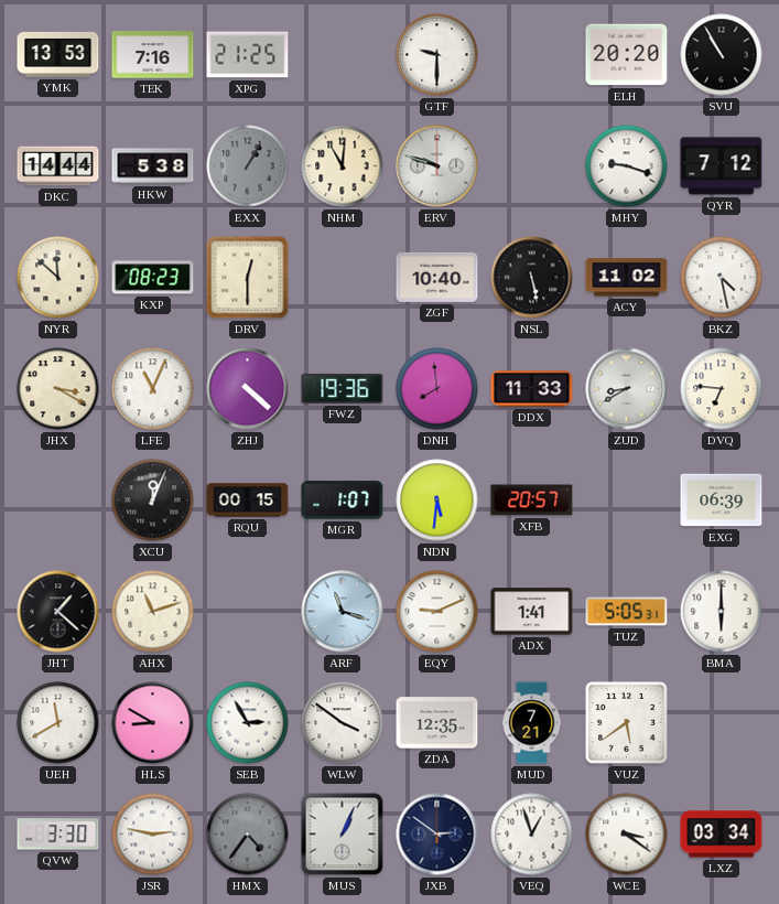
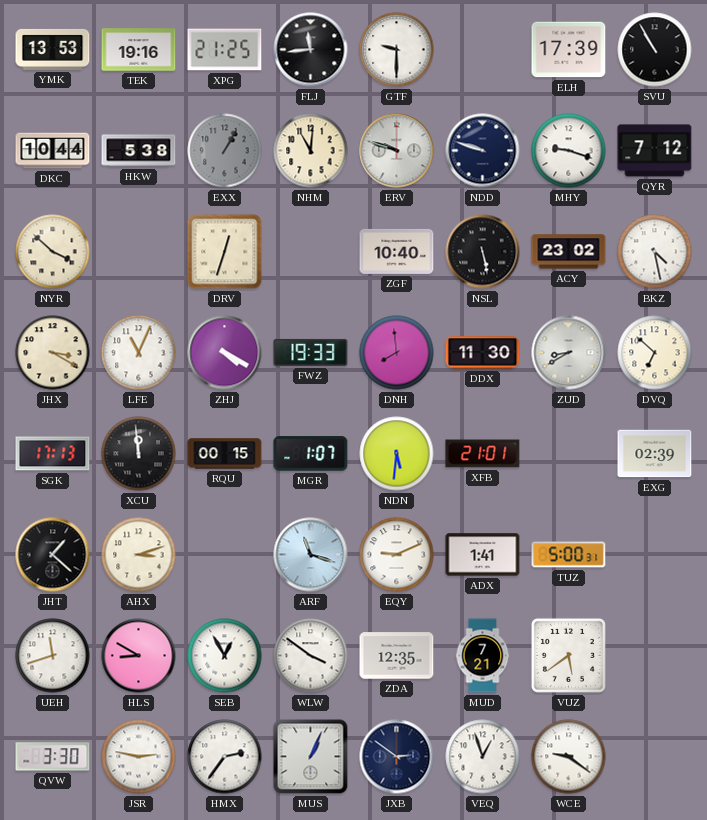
TEK: 7:16 -> 19:16
FLJ: none -> 11:44
ELH: 20:20 -> 17:39
DKC: 14:44 -> 10:44
NDD: none -> 9:48
NYR: 11:52 -> 3:52
KXP: 08:23 -> none
DRV: 12:30 -> 12:33
ACY: 11:02 -> 23:02
ZHJ: 4:22 -> 4:20
FWZ: 19:36 -> 19:33
DDX: 11:33 -> 11:30
DVQ: 6:46 -> 6:52
SGK: none -> 17:13
XCU: 12:04 -> 11:59
XFB: 20:57 -> 21:01
EXG: 06:39 -> 02:39
AHX: 11:12 -> 3:12
TUZ: 5:05 -> 5:00
BMA: 6:00 -> none
UEH: 11:40 -> 11:42
SEB: 2:55 -> 12:55
HMX: 4:36 -> 2:36
HMX dial: grey -> white
WCE: 3:21 -> 9:21
LXZ: 03:34 -> none
